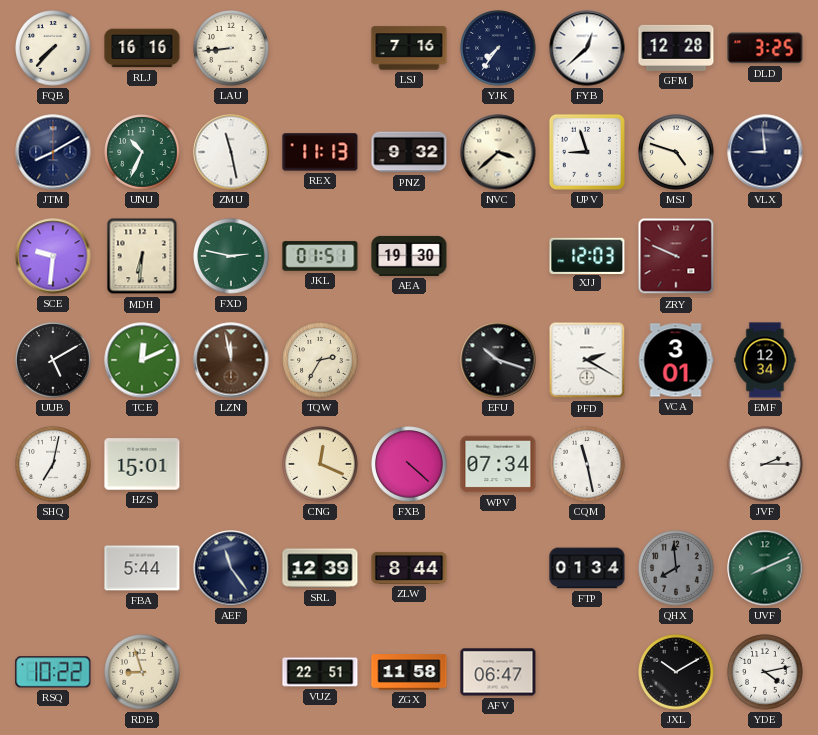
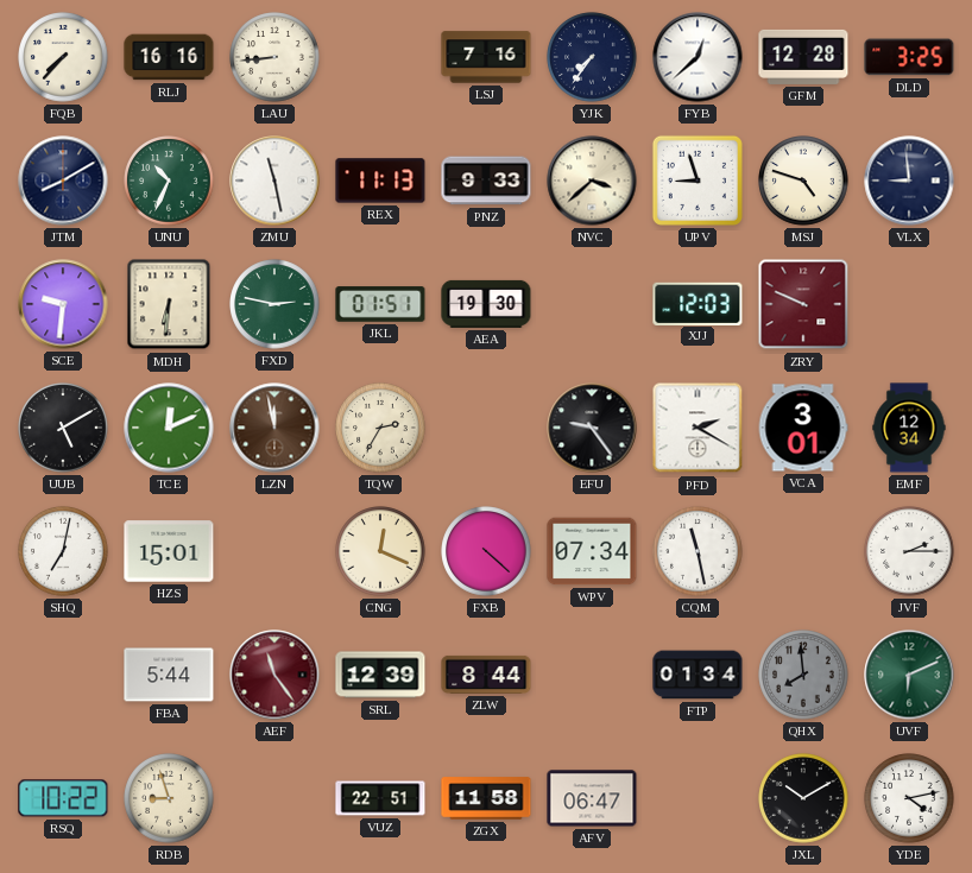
PNZ: 9:32 -> 9:33
EFU: 10:18 -> 9:24
AEF dial: navy -> burgundy
UVF: 8:11 -> 6:11
